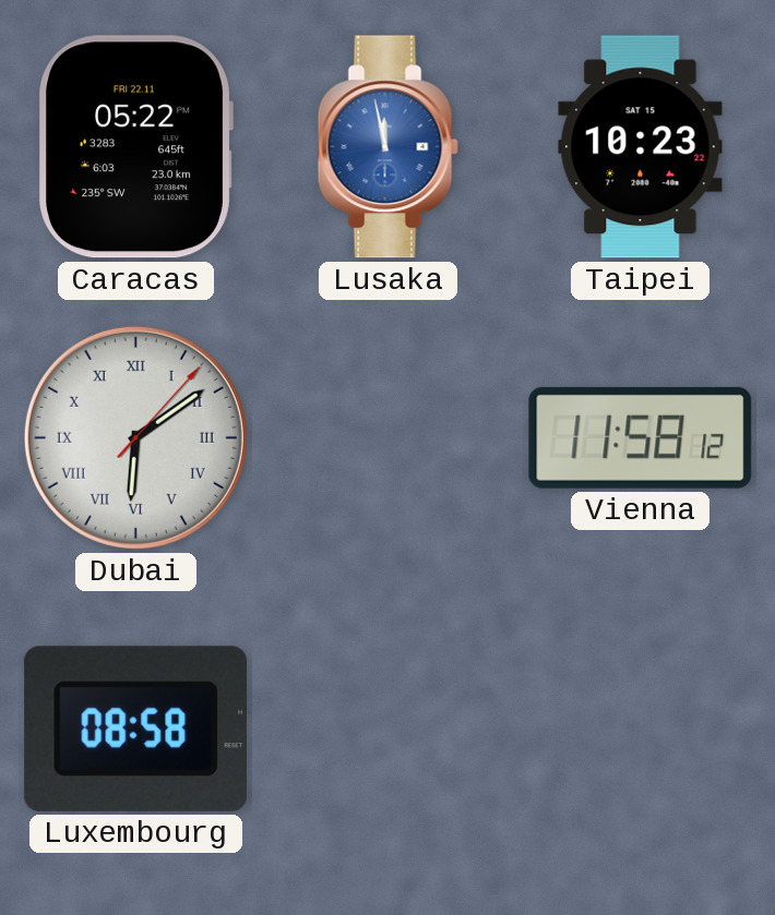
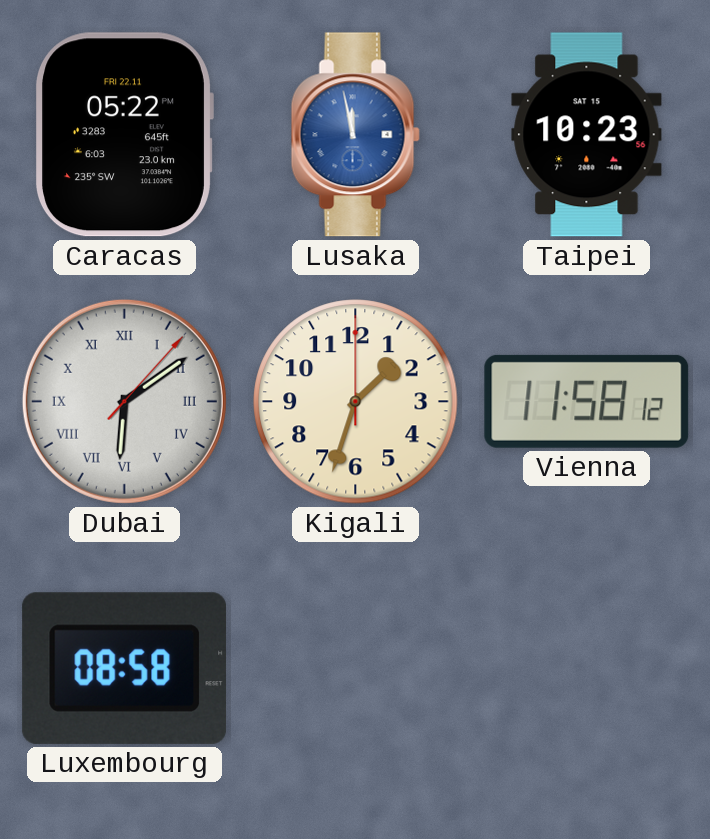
Taipei: 10:23:22 -> 10:23:56
Kigali: none -> 1:33
